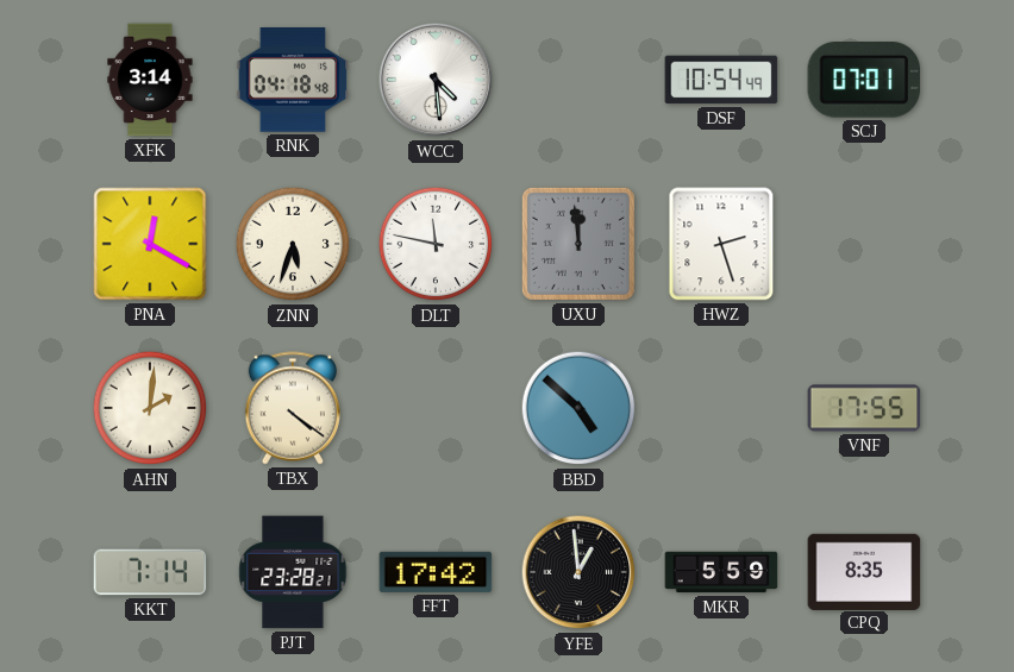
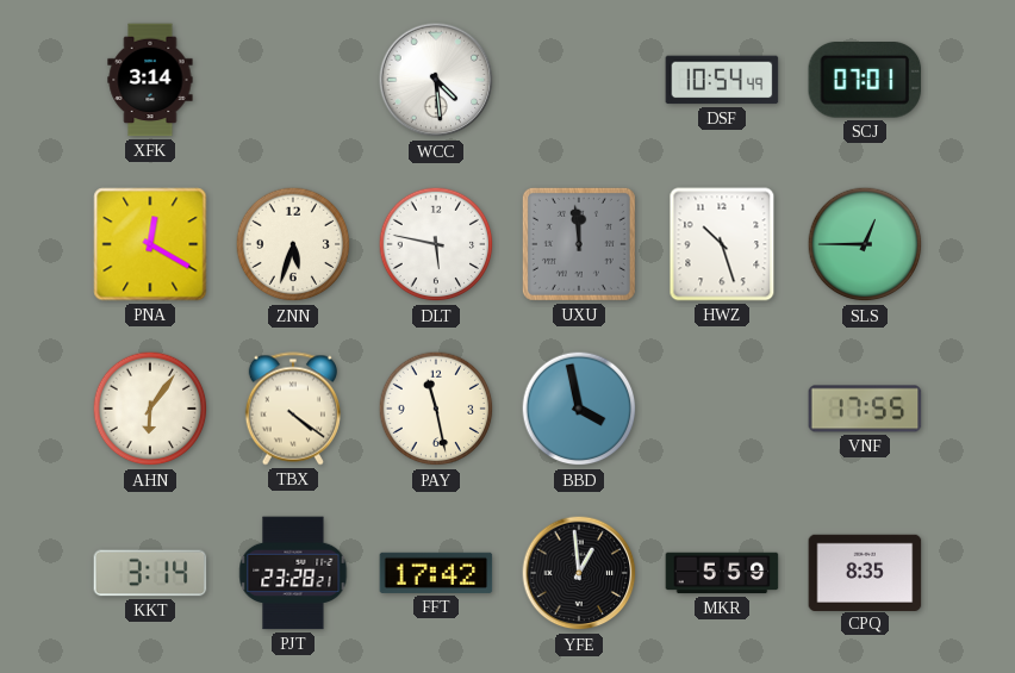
RNK: 04:18 -> none
DLT: 11:47 -> 5:47
HWZ: 2:27 -> 10:27
SLS: none -> 12:45
AHN: 2:01 -> 6:06
PAY: none -> 11:28
BBD: 4:52 -> 3:58
KKT: 7:14 -> 3:14
